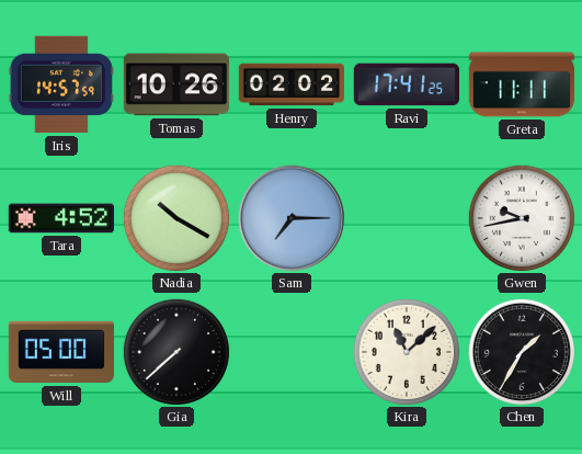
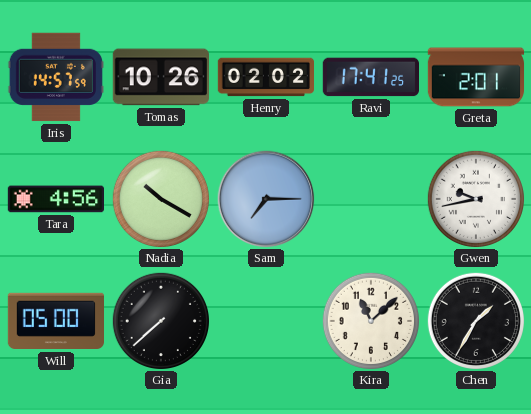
Greta: 11:11 -> 2:01
Tara: 4:52 -> 4:56
